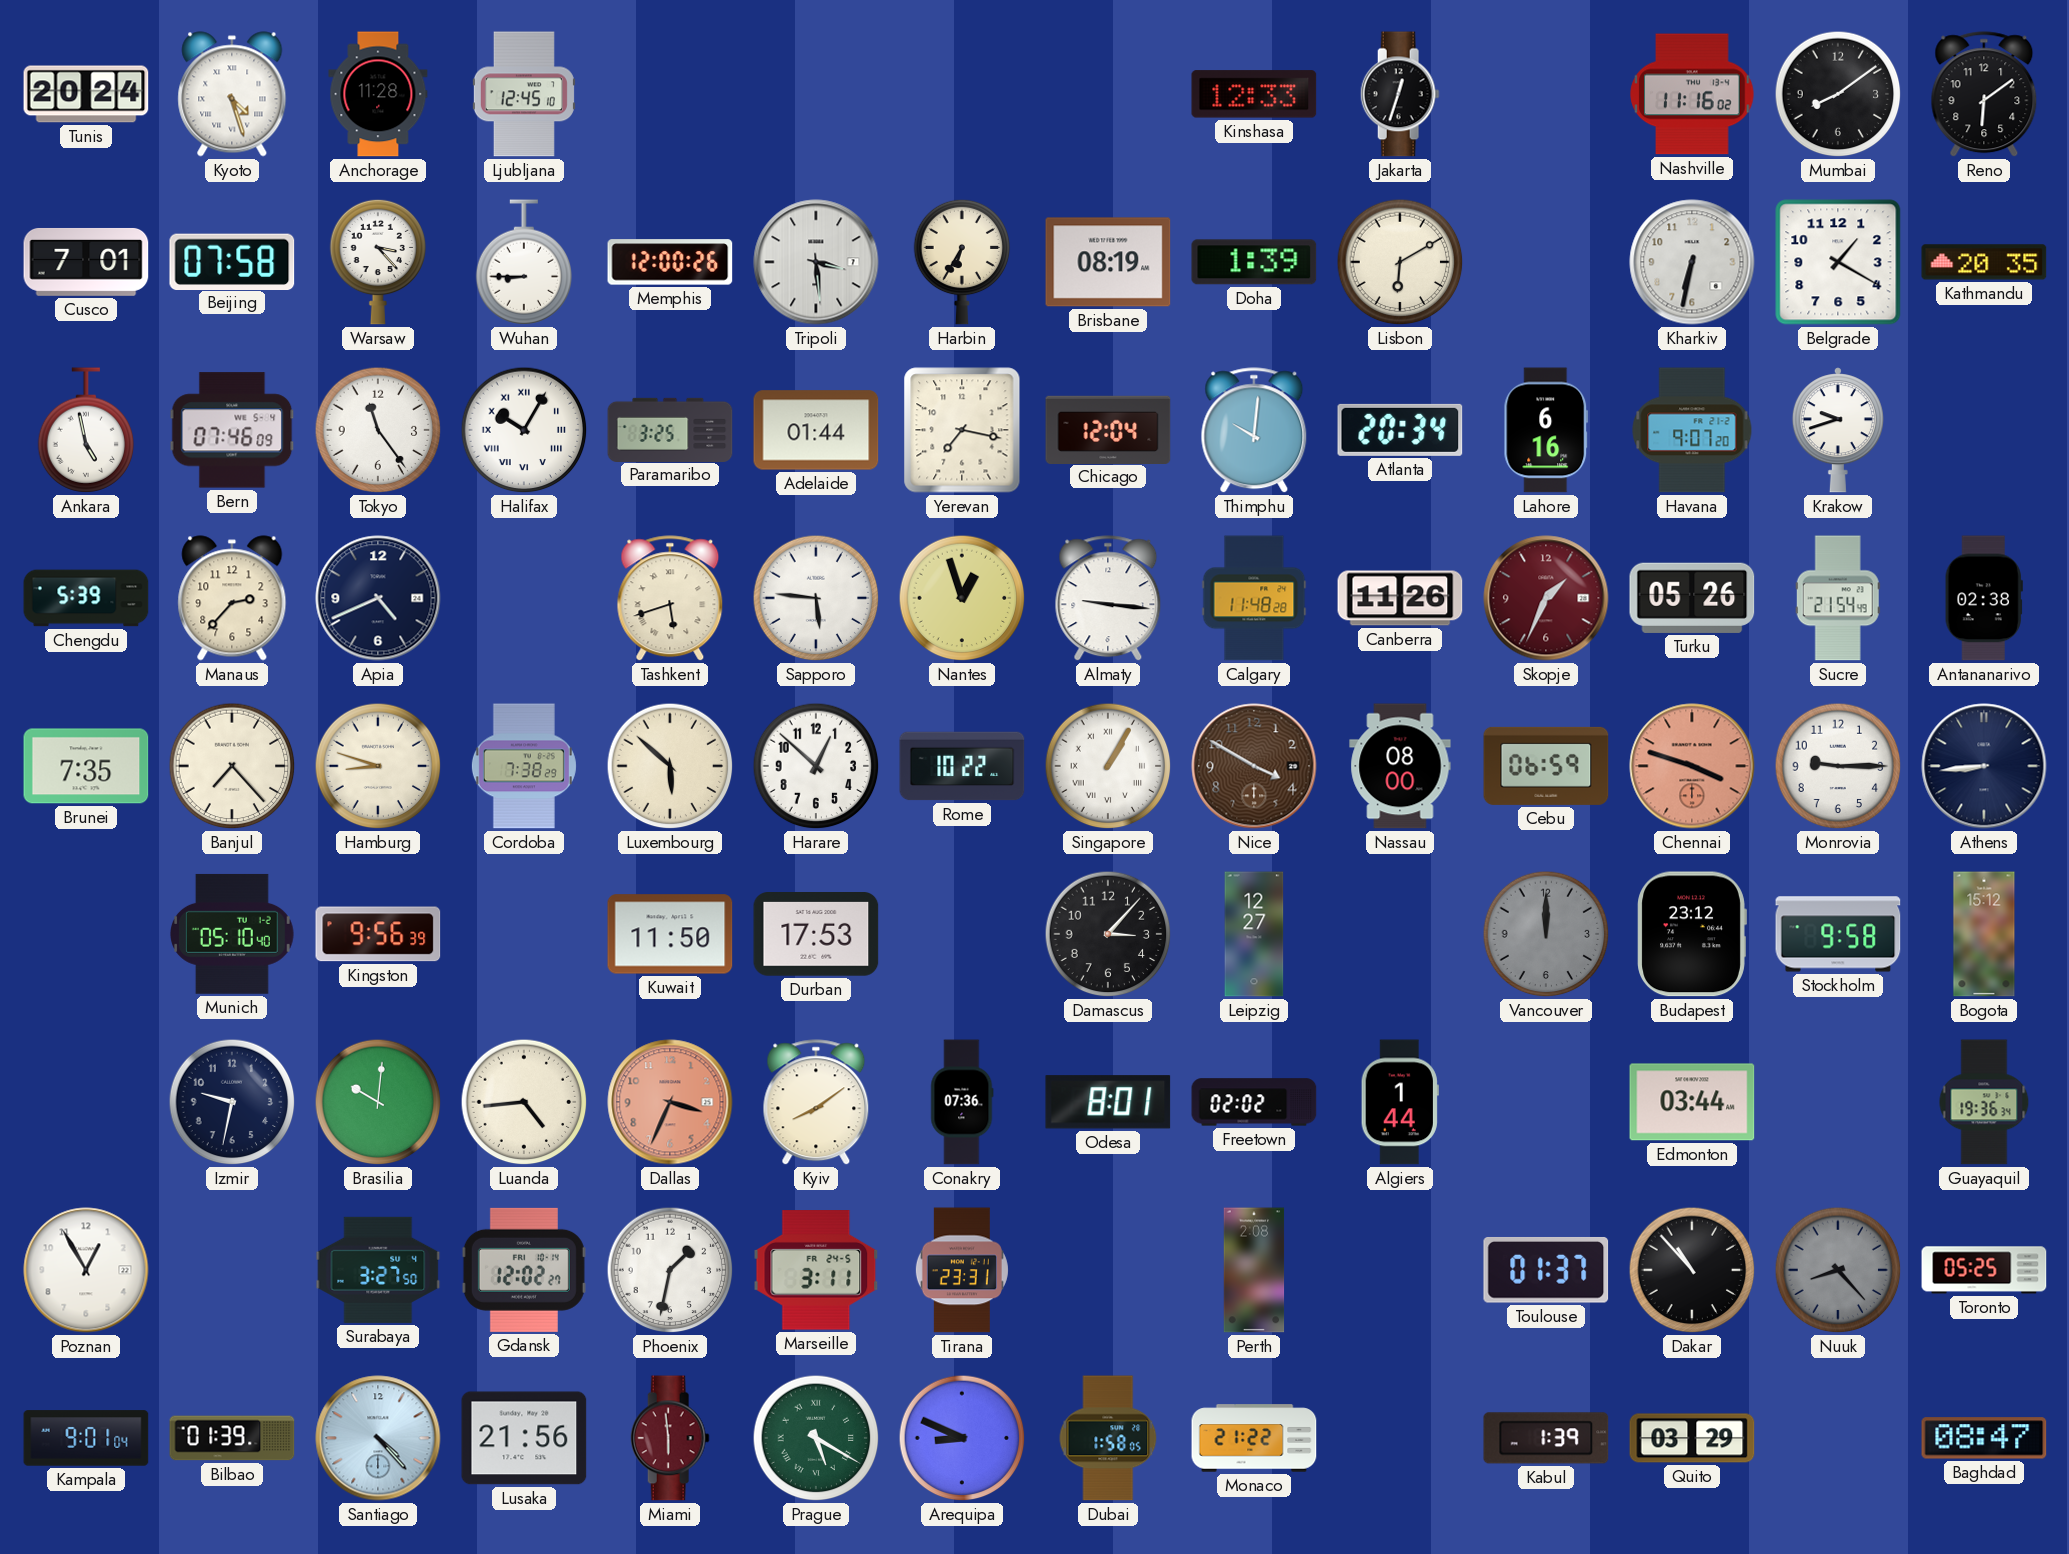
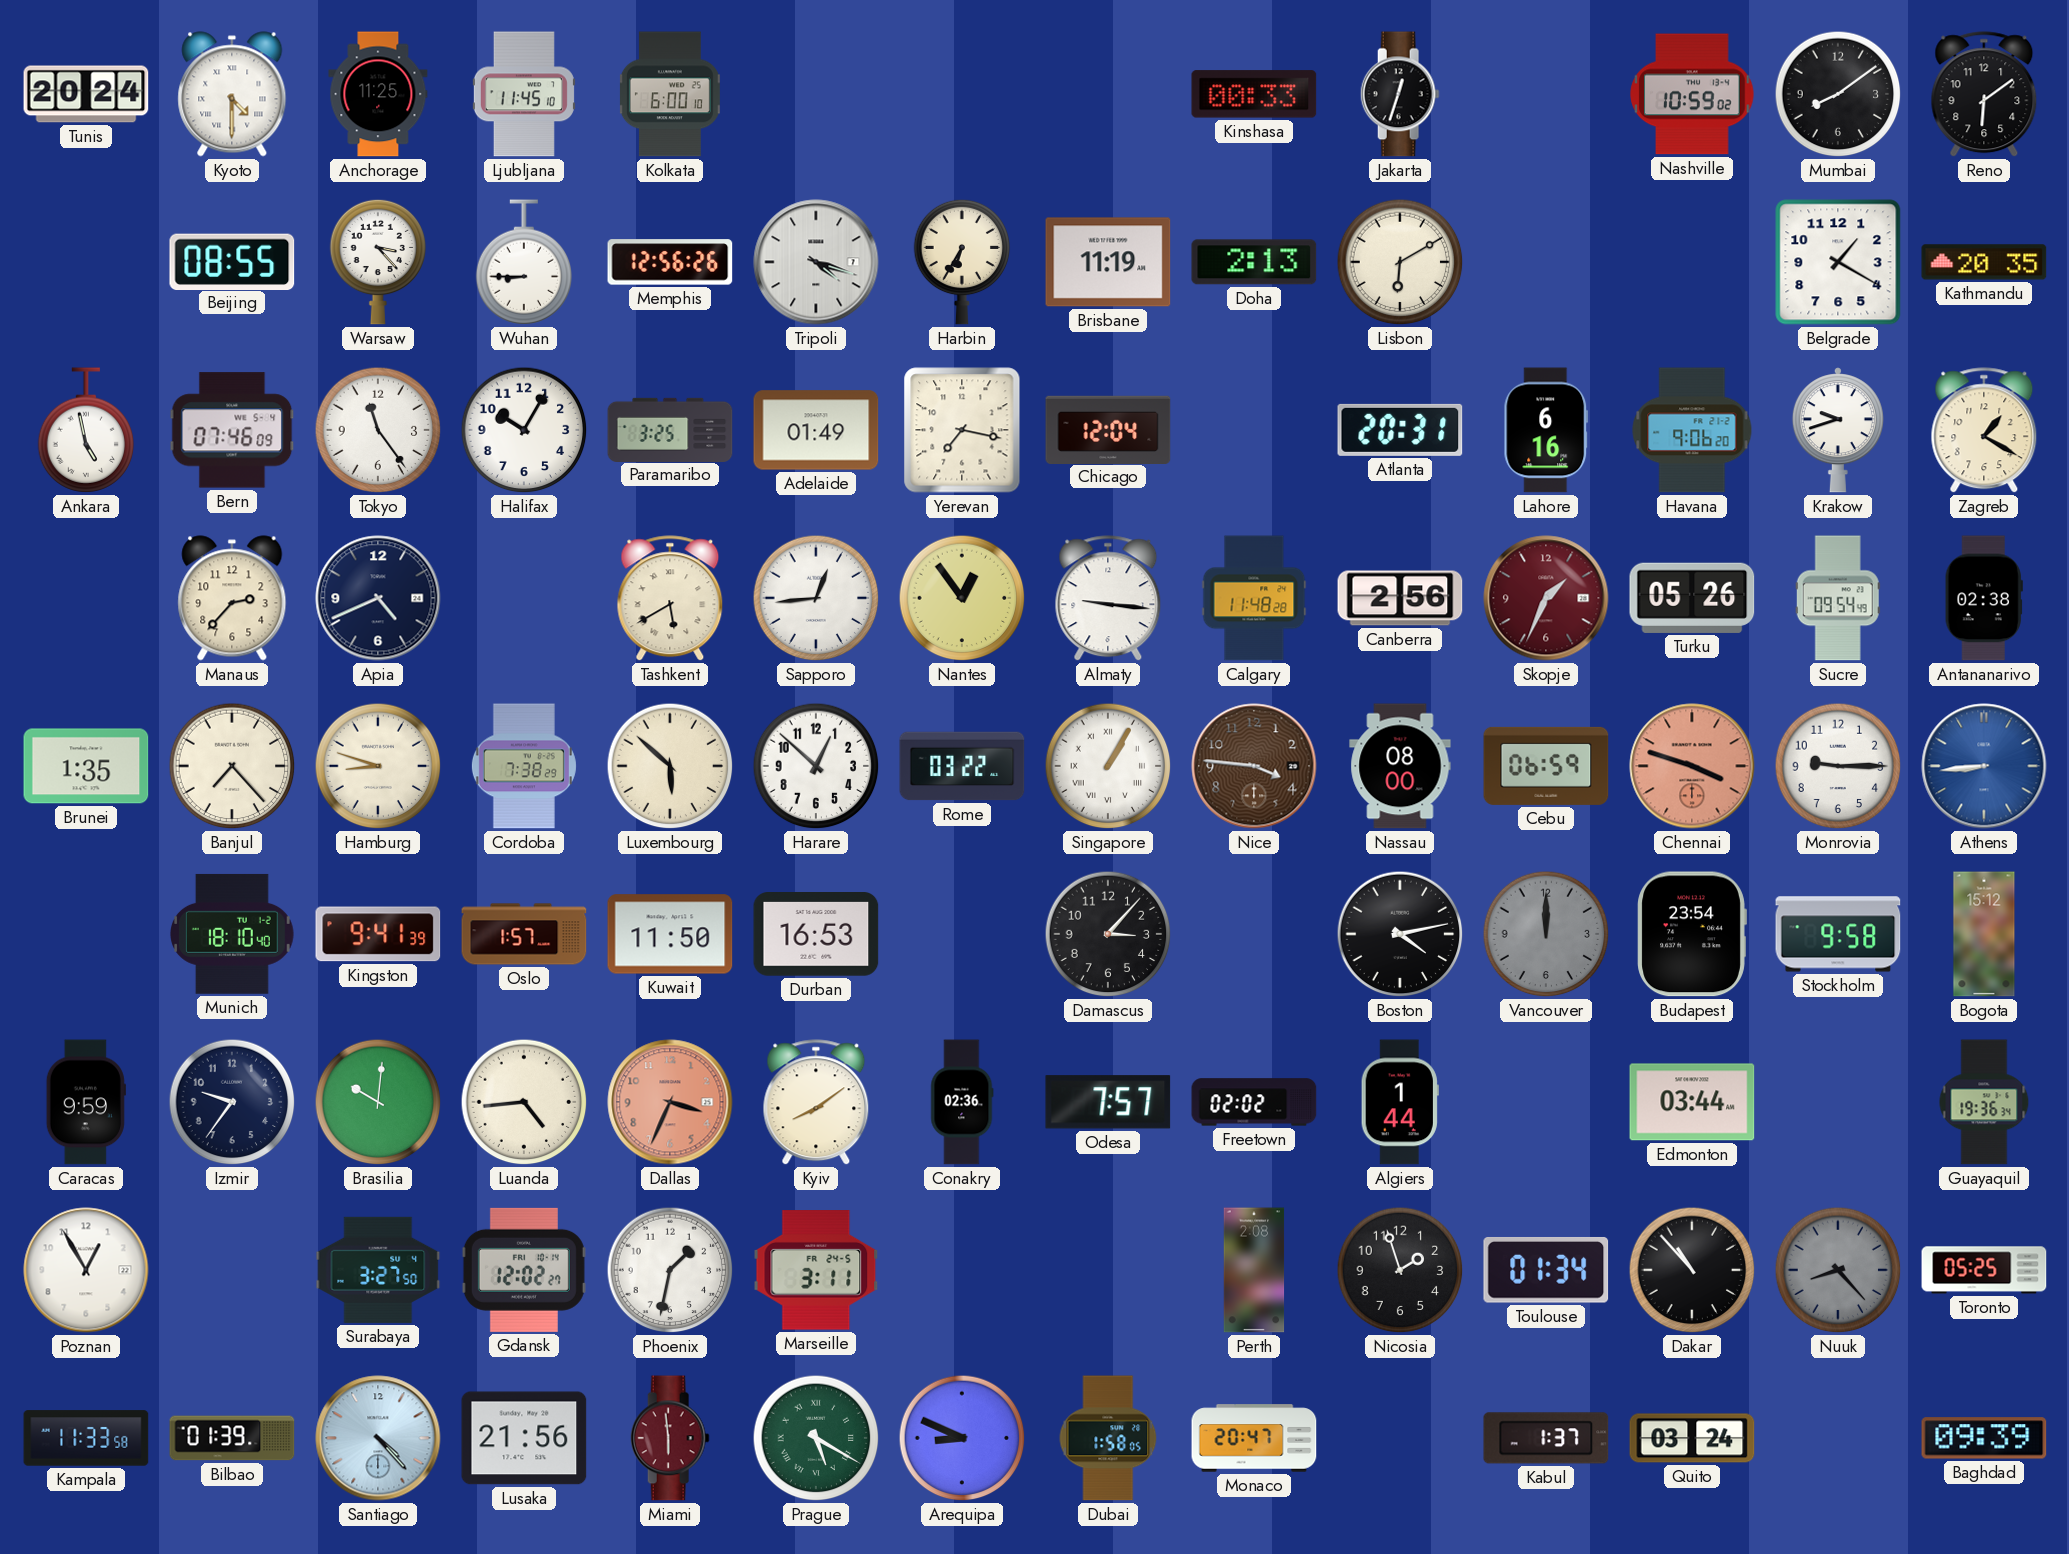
Kyoto: 4:27 -> 4:30
Anchorage: 11:28 -> 11:25
Ljubljana: 12:45 -> 11:45
Kolkata: none -> 6:00
Kinshasa: 12:33 -> 00:33
Nashville: 11:16 -> 10:59
Cusco: 7:01 -> none
Beijing: 07:58 -> 08:55
Memphis: 12:00 -> 12:56
Tripoli: 3:29 -> 4:18
Brisbane: 08:19 -> 11:19
Doha: 1:39 -> 2:13
Kharkiv: 6:32 -> none
Halifax numerals: Roman -> Arabic
Adelaide: 01:44 -> 01:49
Thimphu: 10:01 -> none
Atlanta: 20:34 -> 20:31
Havana: 9:07 -> 9:06
Zagreb: none -> 1:20
Chengdu: 5:39 -> none
Tashkent: 5:42 -> 5:40
Sapporo: 5:46 -> 12:44
Nantes: 12:57 -> 12:54
Canberra: 11:26 -> 2:56
Sucre: 21:54 -> 09:54
Brunei: 7:35 -> 1:35
Rome: 10:22 -> 03:22
Nice: 3:50 -> 3:46
Athens dial: navy -> blue
Munich: 05:10 -> 18:10
Kingston: 9:56 -> 9:41
Oslo: none -> 1:57
Durban: 17:53 -> 16:53
Leipzig: 12:27 -> none
Boston: none -> 4:13
Budapest: 23:12 -> 23:54
Caracas: none -> 9:59
Izmir: 9:32 -> 9:36
Conakry: 07:36 -> 02:36
Odesa: 8:01 -> 7:57
Tirana: 23:31 -> none
Nicosia: none -> 1:57
Toulouse: 01:37 -> 01:34
Kampala: 9:01 -> 11:33
Monaco: 21:22 -> 20:47
Kabul: 1:39 -> 1:37
Quito: 03:29 -> 03:24
Baghdad: 08:47 -> 09:39
